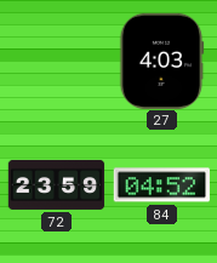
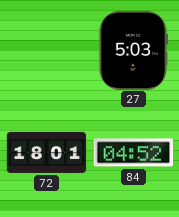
27: 4:03 -> 5:03
72: 23:59 -> 18:01
